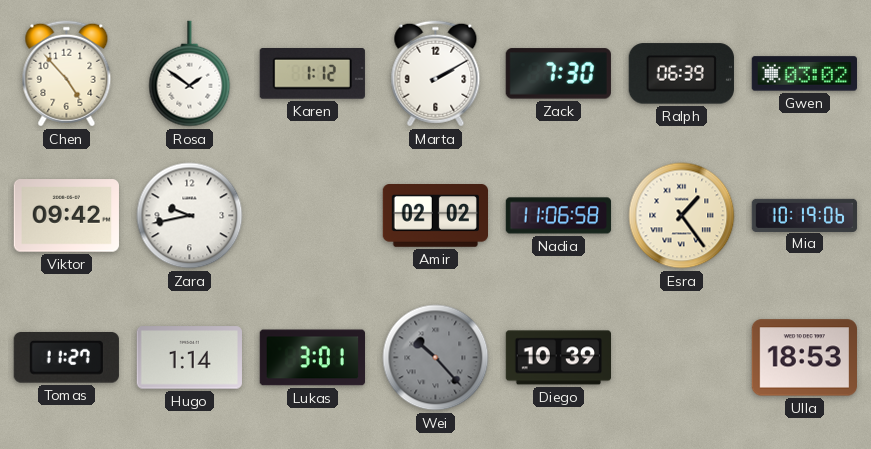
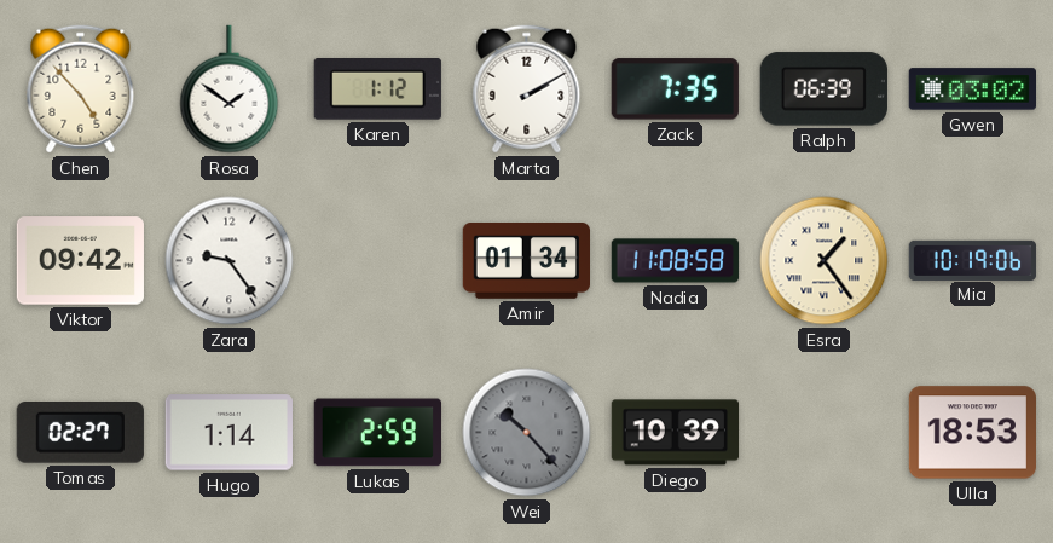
Zack: 7:30 -> 7:35
Zara: 9:43 -> 9:24
Amir: 02:02 -> 01:34
Nadia: 11:06 -> 11:08
Tomas: 11:27 -> 02:27
Lukas: 3:01 -> 2:59
